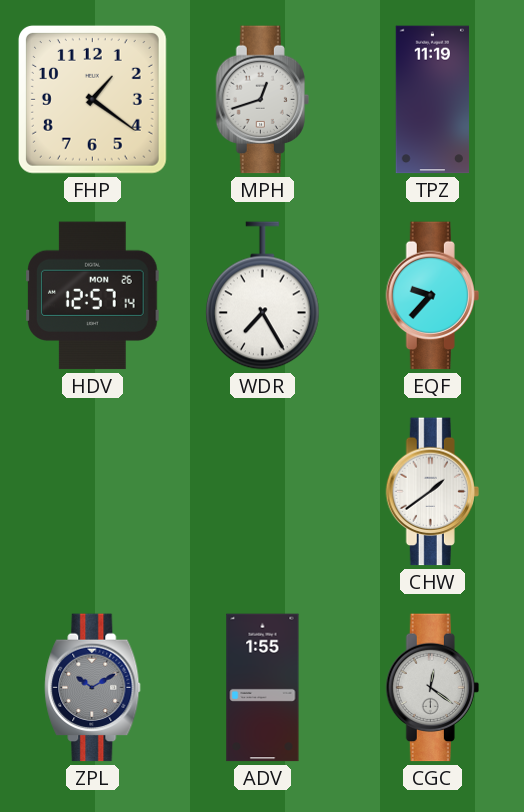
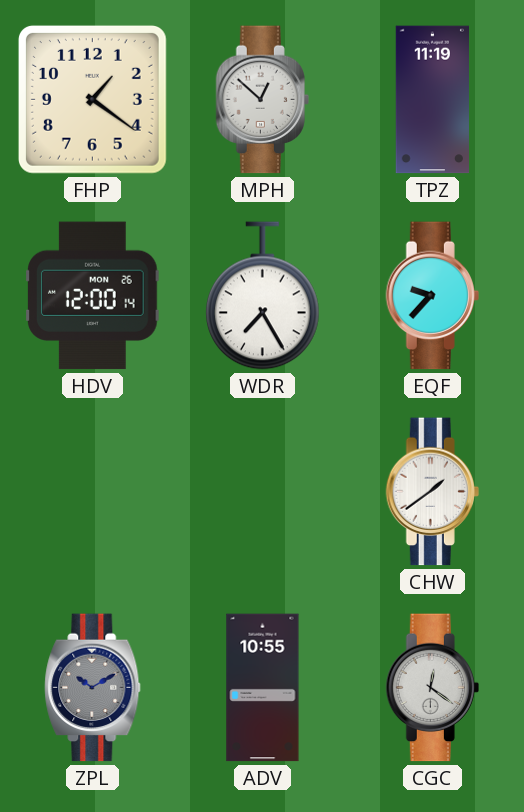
MPH: 12:42 -> 12:52
HDV: 12:57 -> 12:00
ADV: 1:55 -> 10:55
